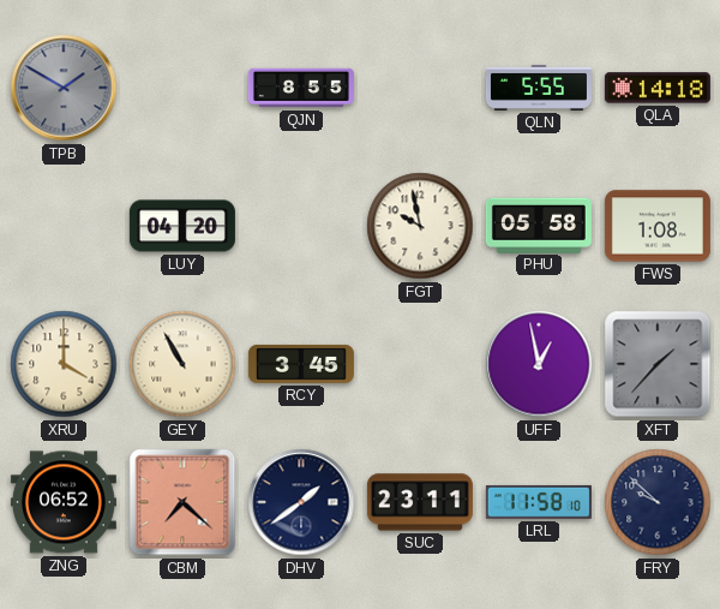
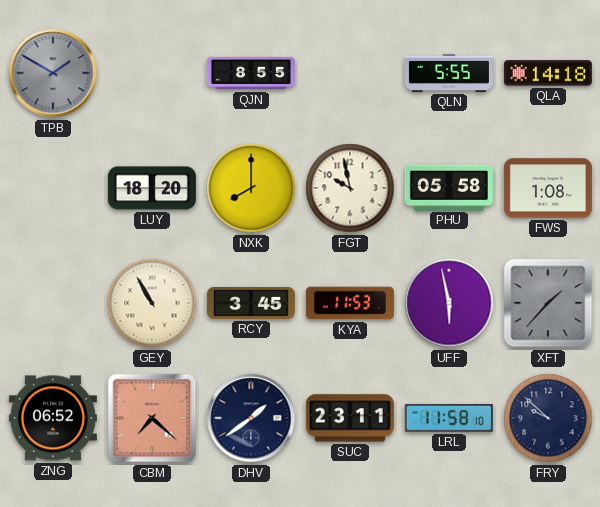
LUY: 04:20 -> 18:20
NXK: none -> 8:00
XRU: 4:00 -> none
KYA: none -> 11:53
UFF: 12:58 -> 5:58
